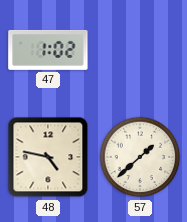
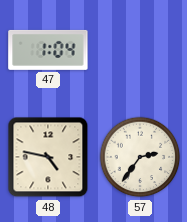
47: 1:02 -> 1:04
57: 1:38 -> 2:36
